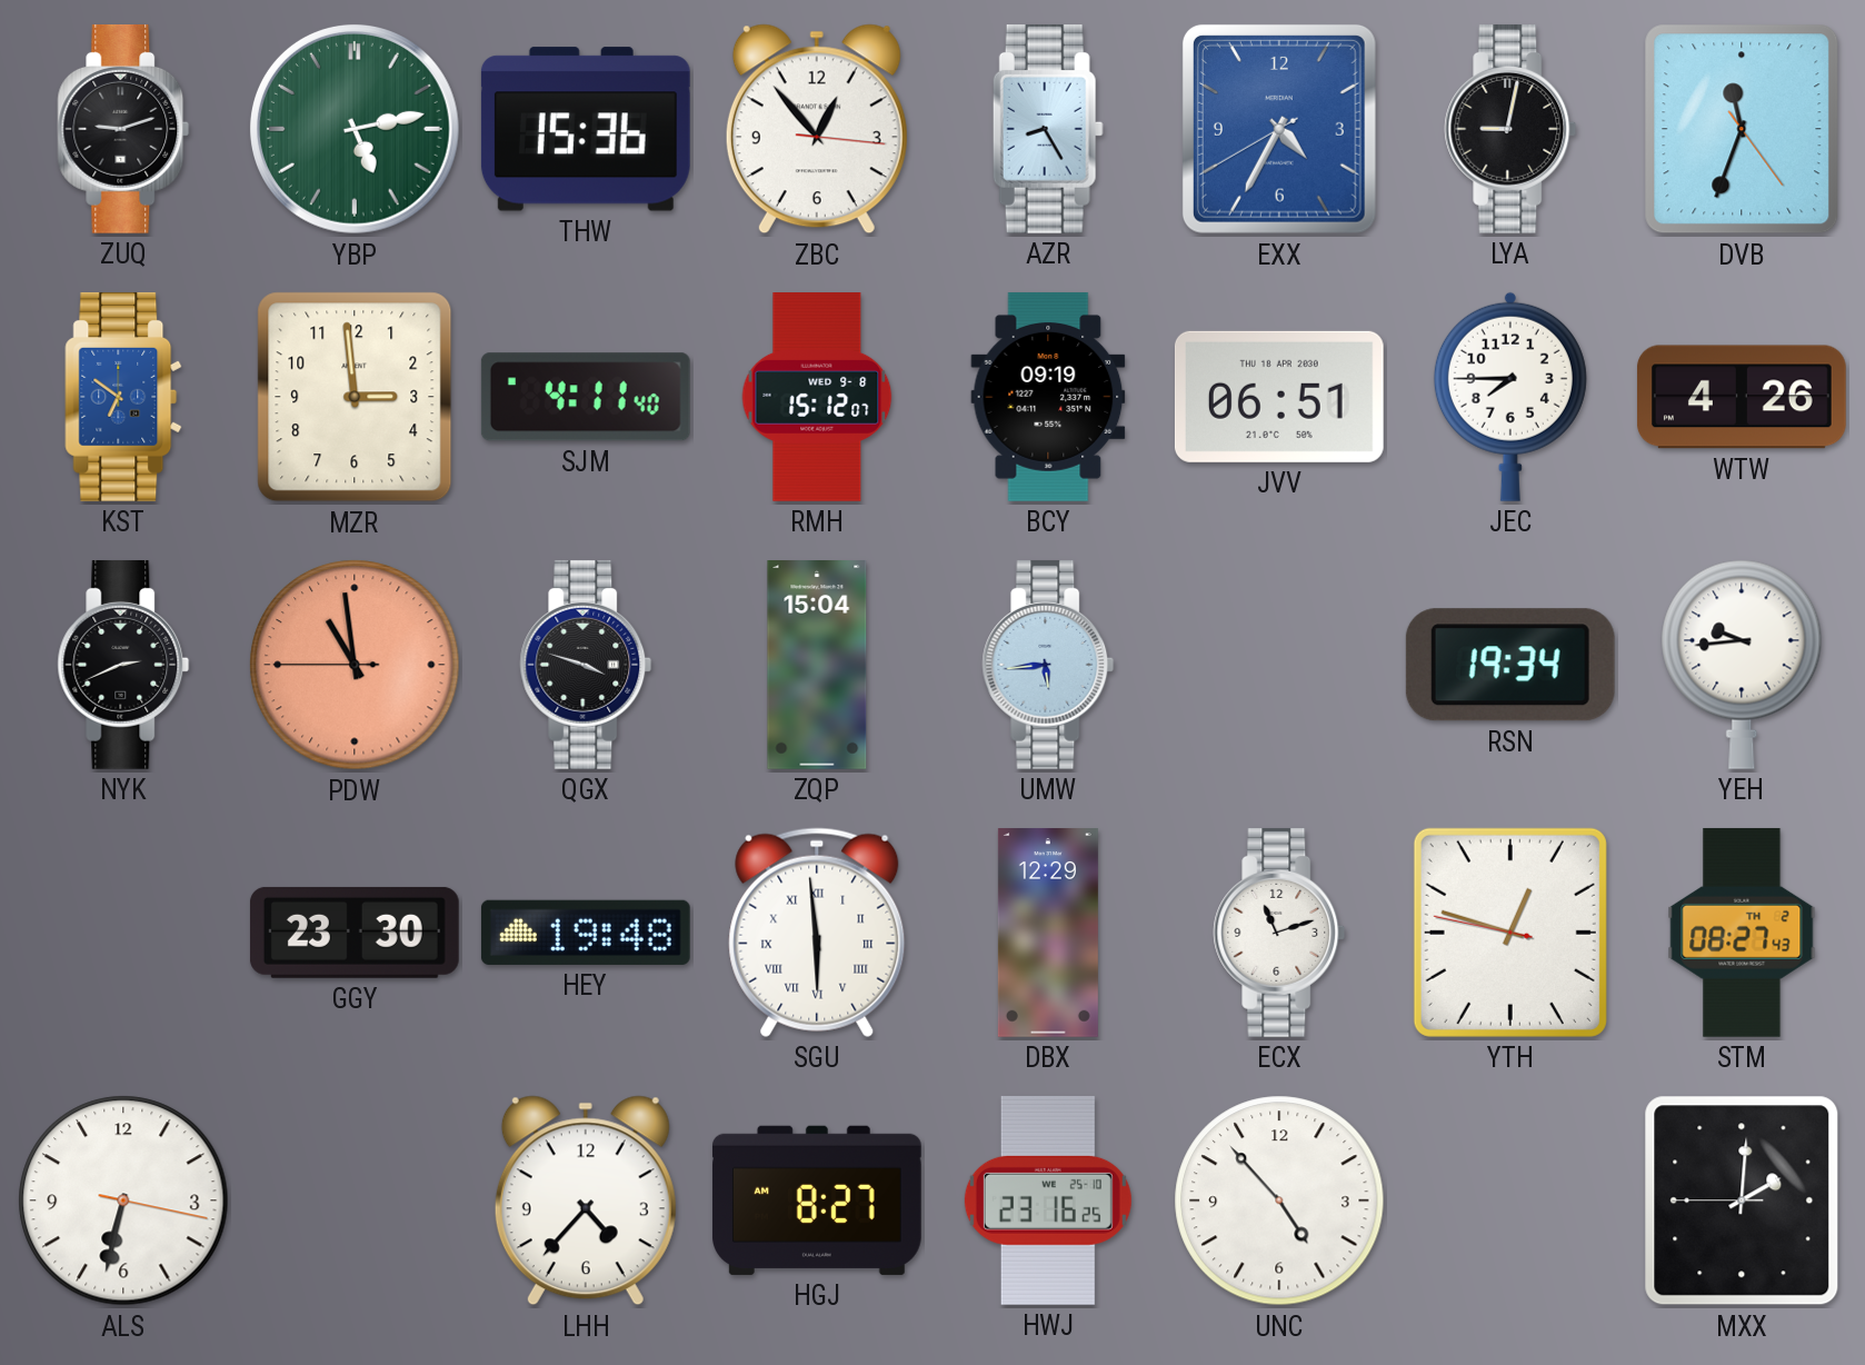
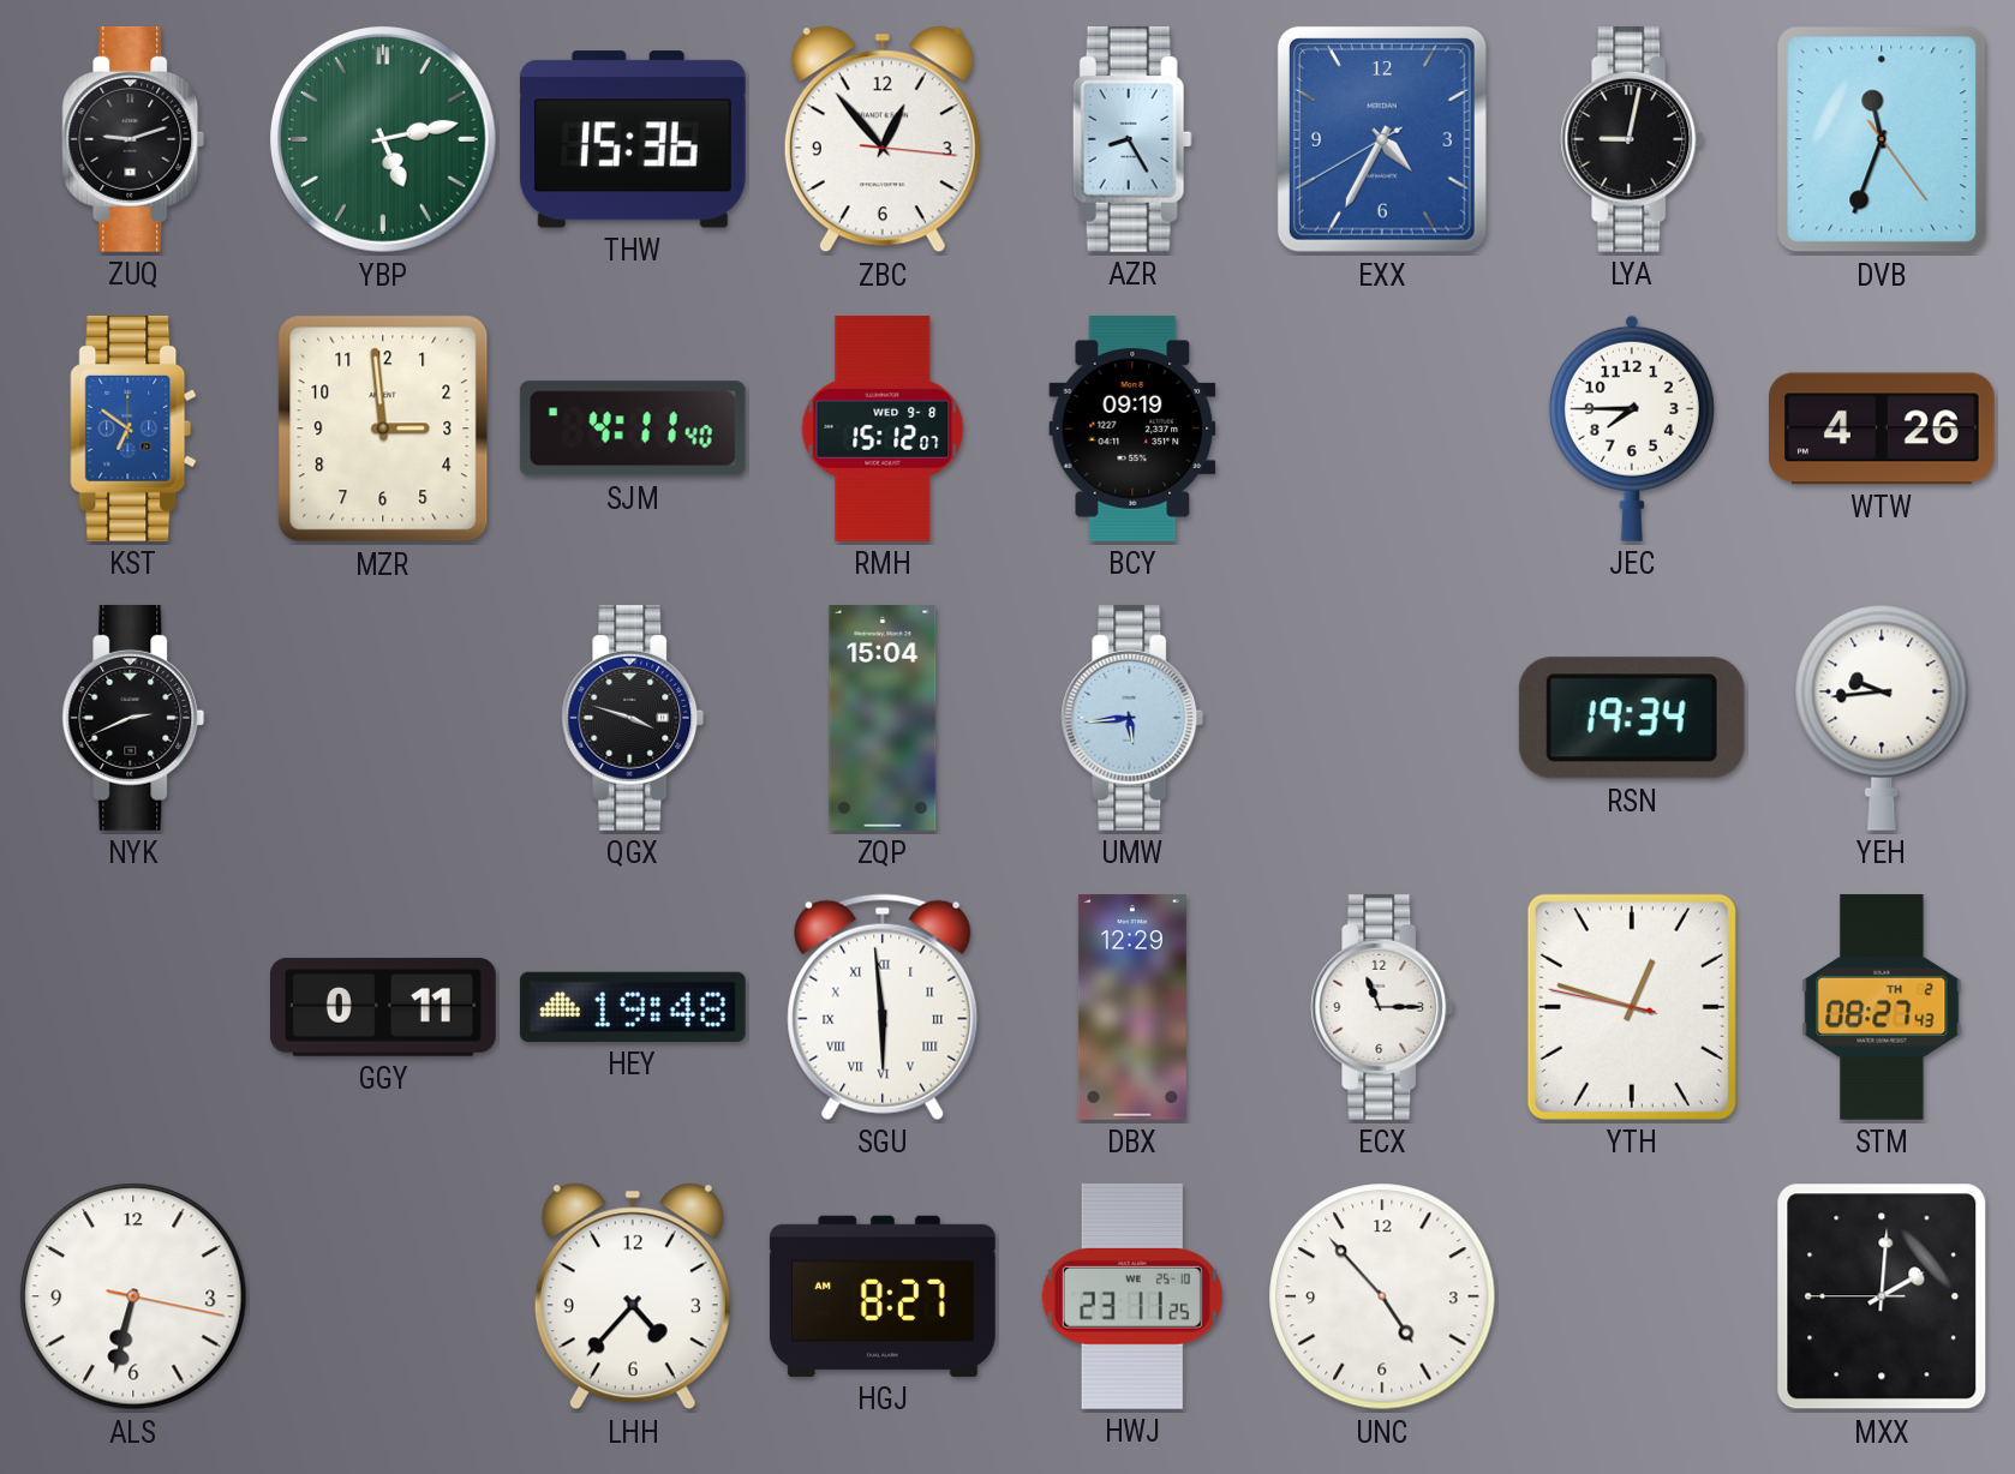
JVV: 06:51 -> none
PDW: 10:58 -> none
GGY: 23:30 -> 0:11
ECX: 11:12 -> 11:15
HWJ: 23:16 -> 23:11
